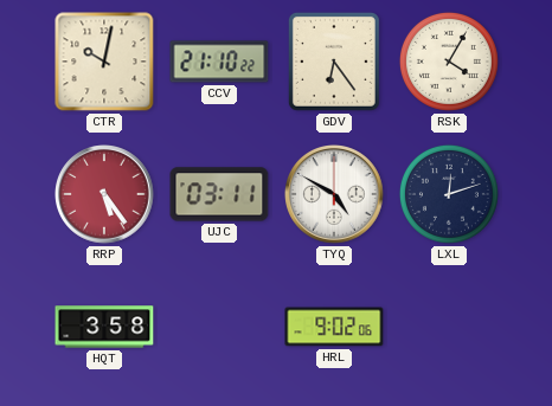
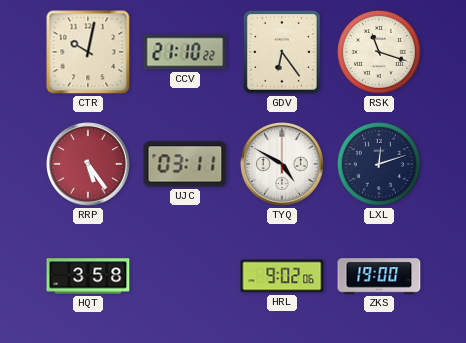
RSK: 4:05 -> 11:18
ZKS: none -> 19:00
